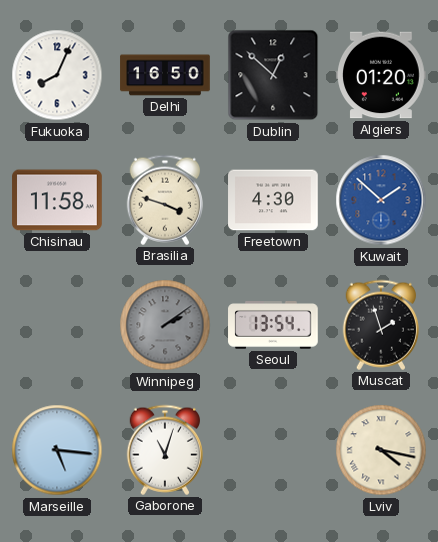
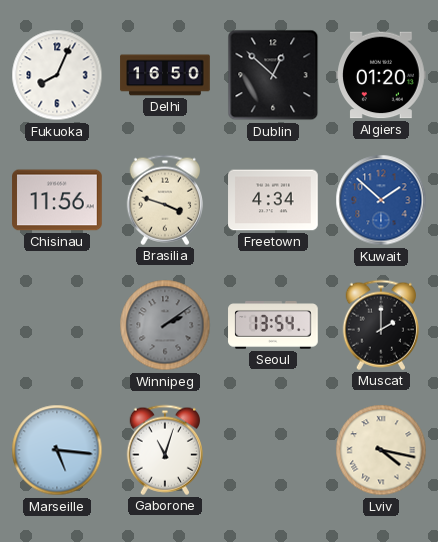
Chisinau: 11:58 -> 11:56
Freetown: 4:30 -> 4:34
Muscat: 1:57 -> 2:00
